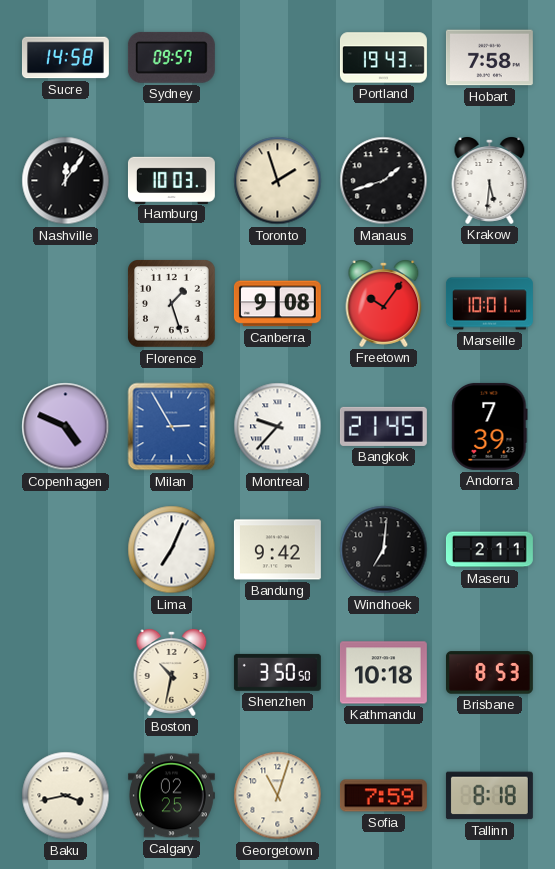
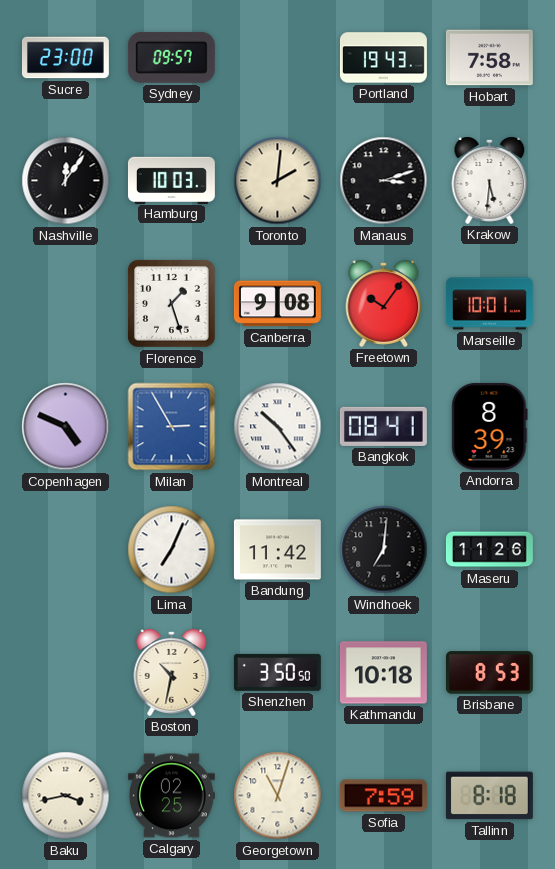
Sucre: 14:58 -> 23:00
Toronto: 1:57 -> 2:01
Manaus: 1:42 -> 3:12
Montreal: 9:37 -> 10:24
Bangkok: 21:45 -> 08:41
Andorra: 7:39 -> 8:39
Bandung: 9:42 -> 11:42
Maseru: 2:11 -> 11:26
